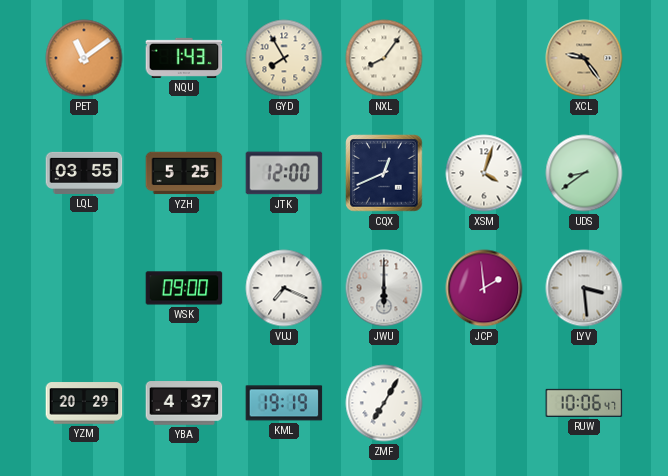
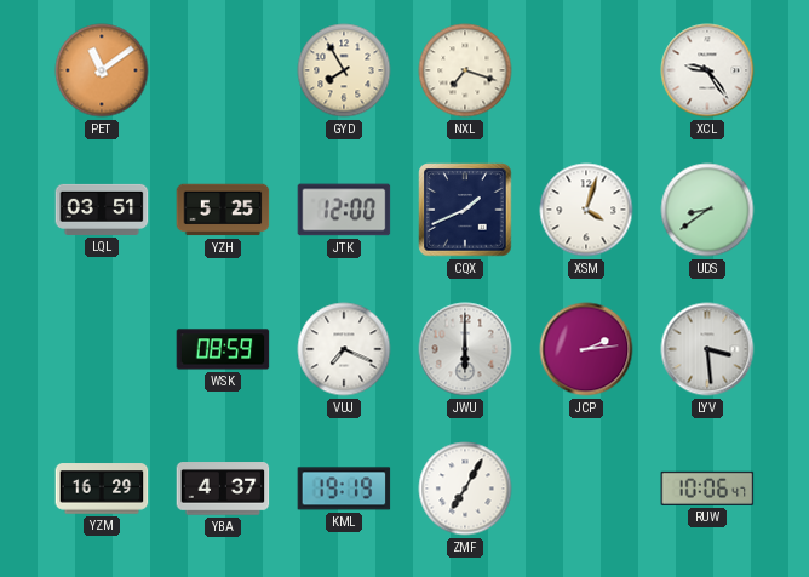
NQU: 1:43 -> none
NXL: 8:06 -> 7:18
XCL dial: champagne -> white
LQL: 03:55 -> 03:51
CQX: 12:41 -> 1:41
WSK: 09:00 -> 08:59
JCP: 1:59 -> 2:14
YZM: 20:29 -> 16:29
